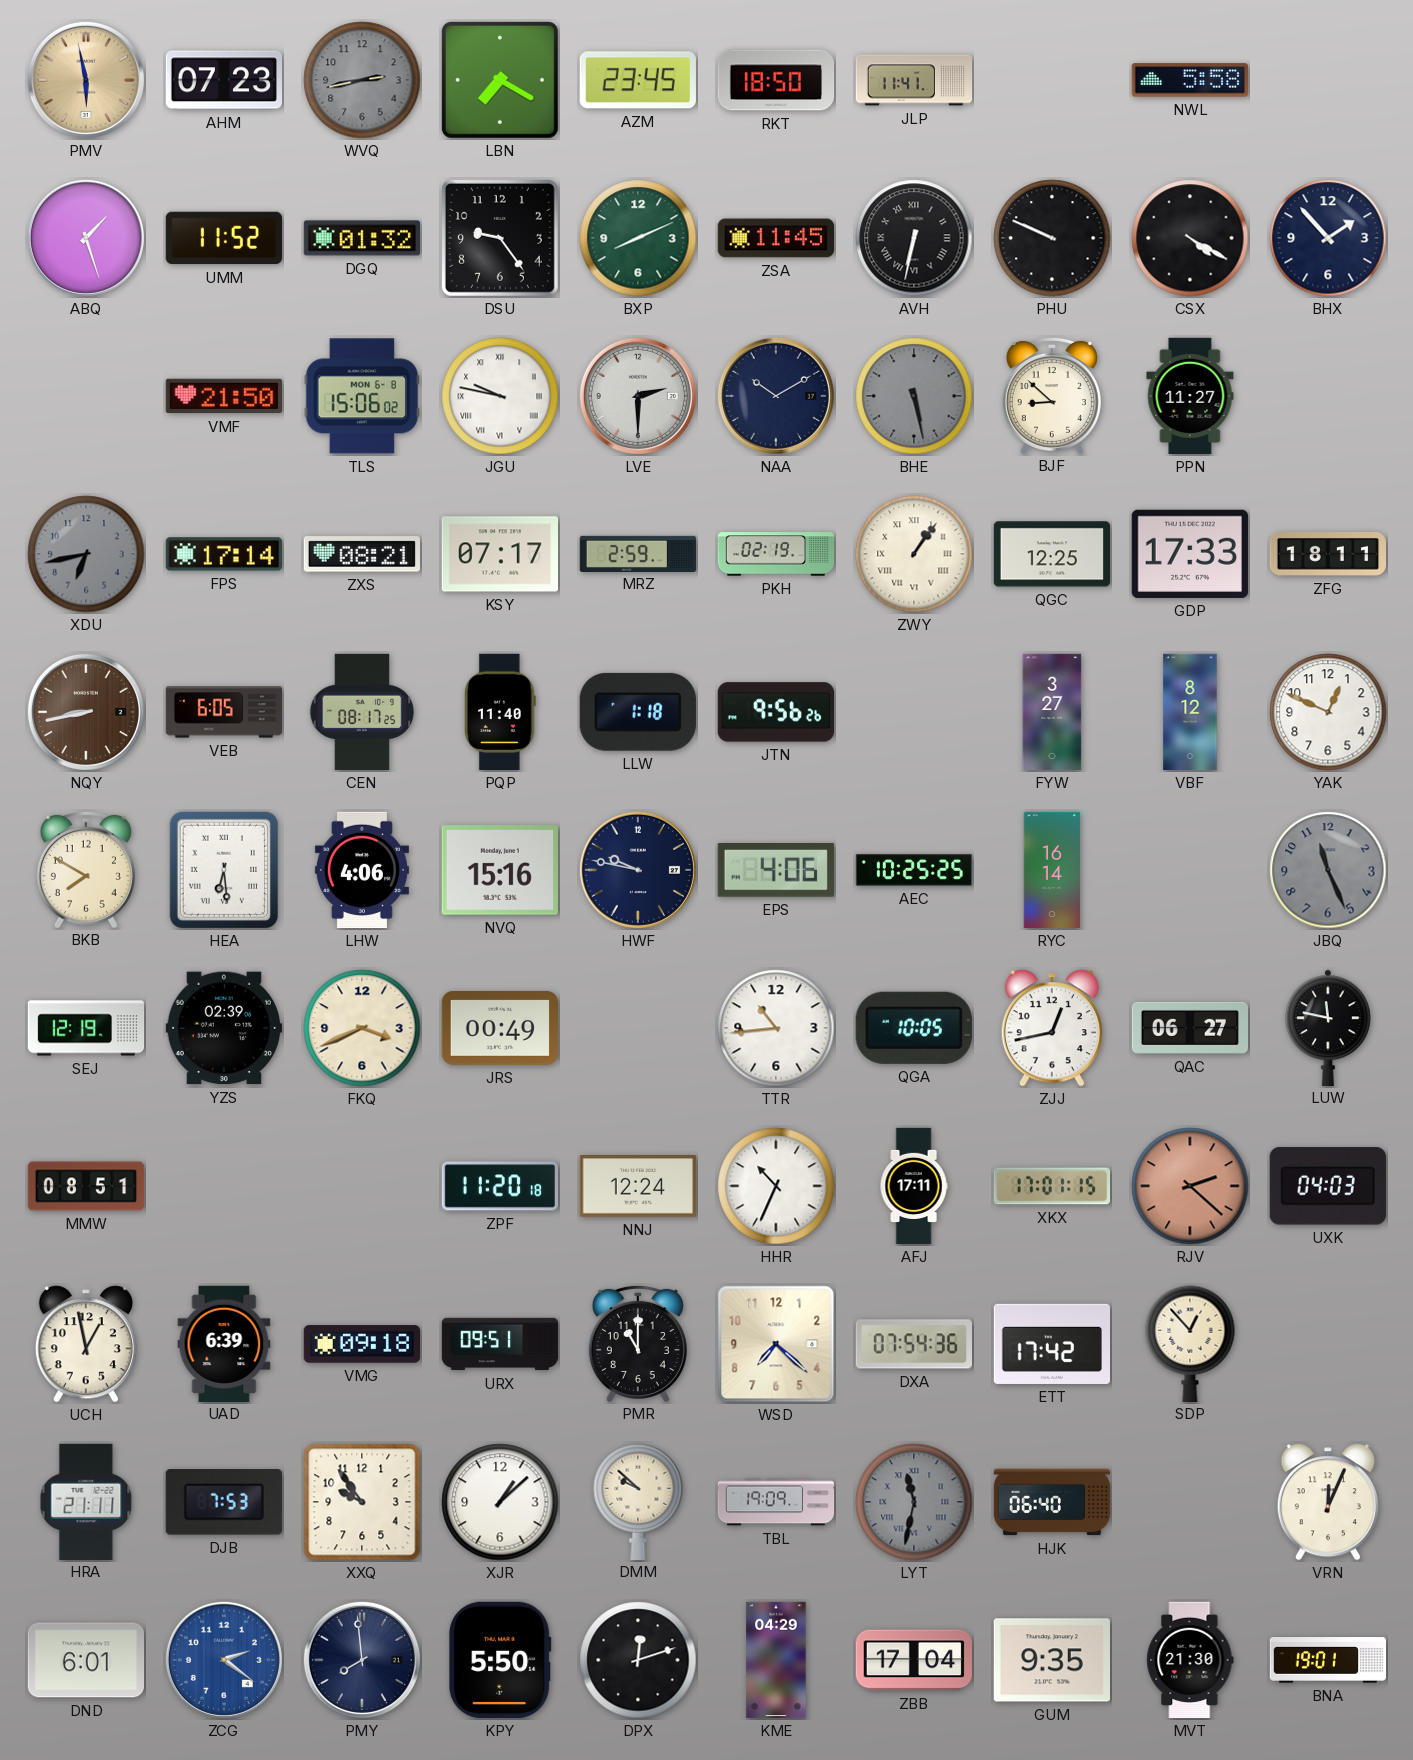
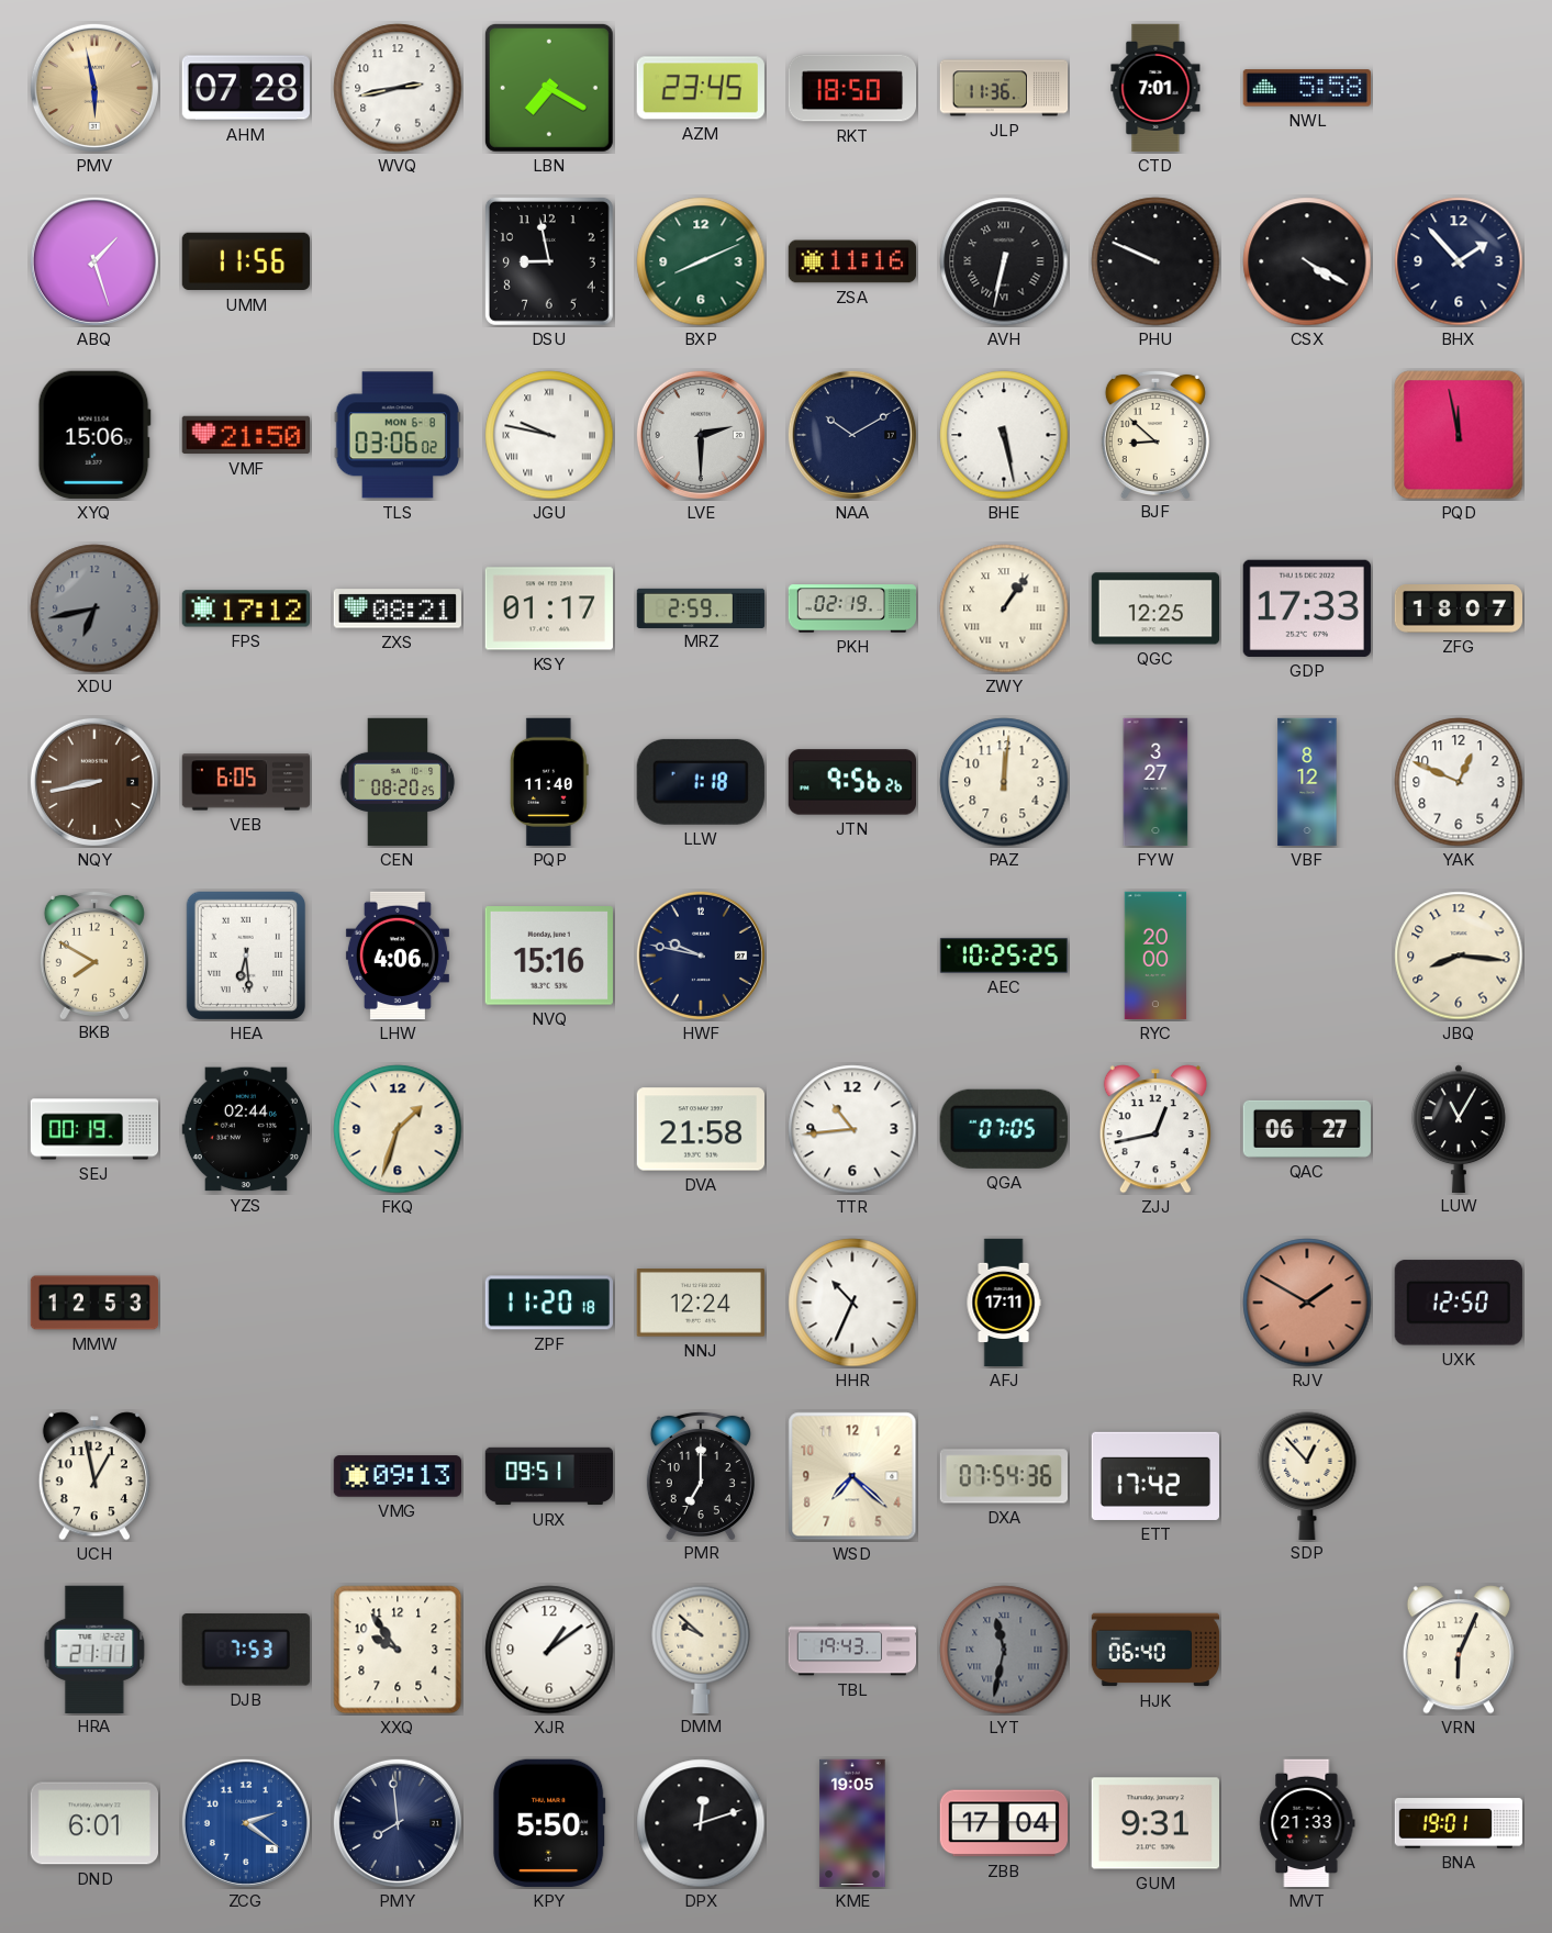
AHM: 07:23 -> 07:28
WVQ dial: grey -> white
JLP: 11:41 -> 11:36
CTD: none -> 7:01
UMM: 11:52 -> 11:56
DGQ: 01:32 -> none
DSU: 9:24 -> 8:58
ZSA: 11:45 -> 11:16
XYQ: none -> 15:06
TLS: 15:06 -> 03:06
BHE dial: grey -> white
PPN: 11:27 -> none
PQD: none -> 11:58
FPS: 17:14 -> 17:12
KSY: 07:17 -> 01:17
ZFG: 18:11 -> 18:07
CEN: 08:17 -> 08:20
PAZ: none -> 12:01
EPS: 4:06 -> none
RYC: 16:14 -> 20:00
JBQ: 11:26 -> 8:16
JBQ dial: grey -> cream
SEJ: 12:19 -> 00:19
YZS: 02:39 -> 02:44
FKQ: 3:41 -> 1:33
JRS: 00:49 -> none
DVA: none -> 21:58
QGA: 10:05 -> 07:05
LUW: 11:47 -> 11:05
MMW: 08:51 -> 12:53
XKX: 17:01 -> none
RJV: 2:22 -> 1:50
UXK: 04:03 -> 12:50
UAD: 6:39 -> none
VMG: 09:18 -> 09:13
PMR: 11:00 -> 7:00
XJR: 1:08 -> 1:09
TBL: 19:09 -> 19:43
VRN: 12:04 -> 6:04
KME: 04:29 -> 19:05
GUM: 9:35 -> 9:31
MVT: 21:30 -> 21:33
